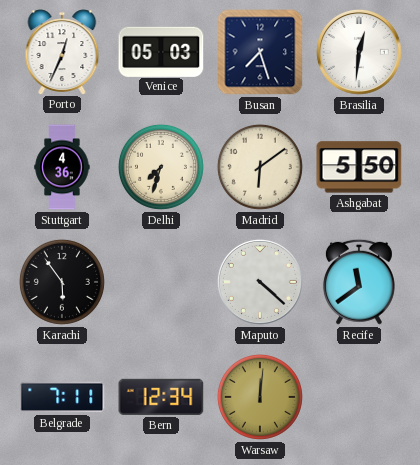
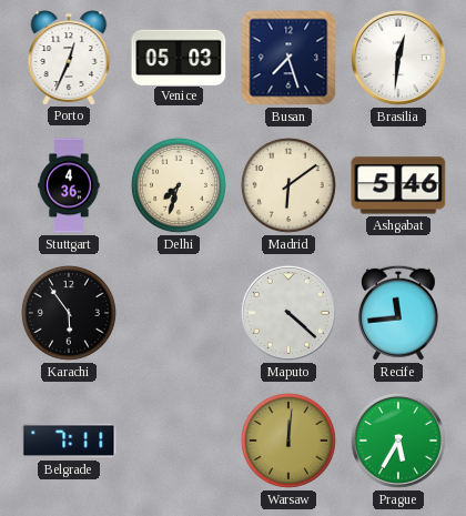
Ashgabat: 5:50 -> 5:46
Recife: 11:39 -> 11:44
Bern: 12:34 -> none
Prague: none -> 5:35
